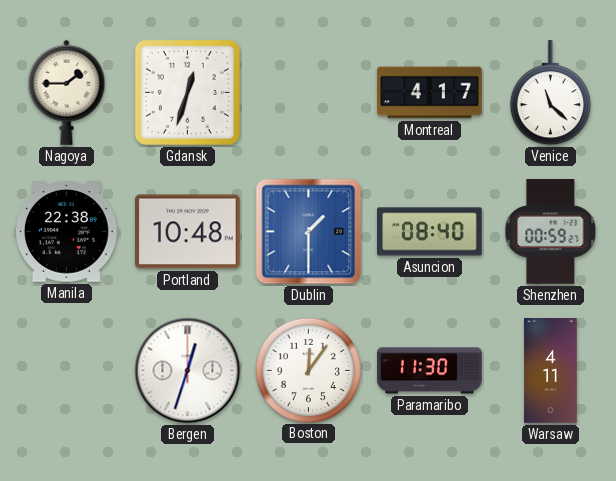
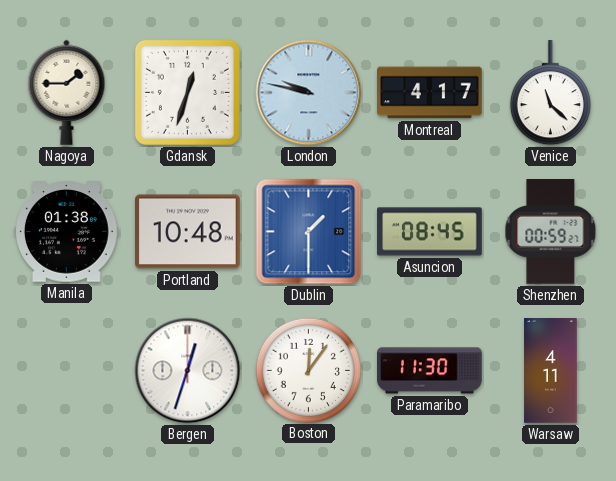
London: none -> 9:47
Manila: 22:38 -> 01:38
Asuncion: 08:40 -> 08:45
